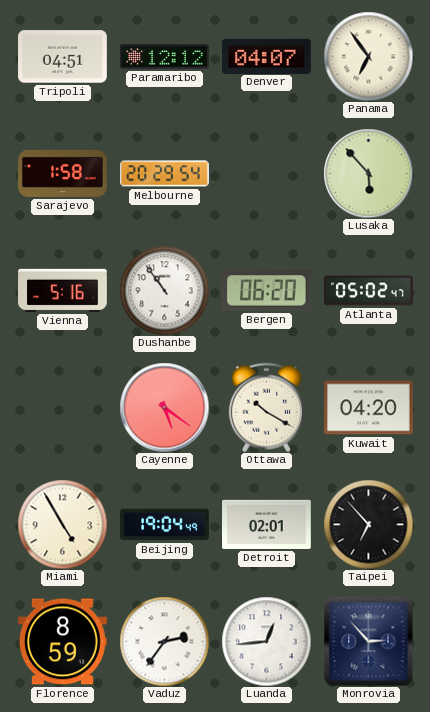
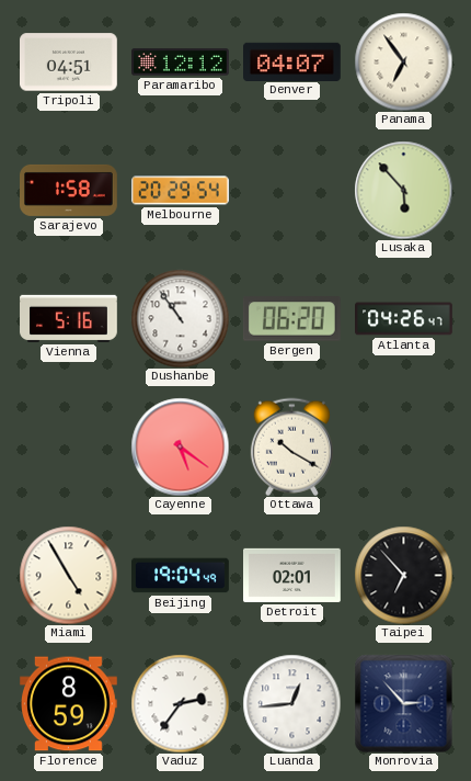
Atlanta: 05:02 -> 04:26
Kuwait: 04:20 -> none
